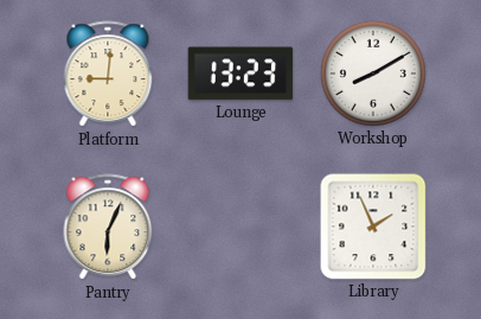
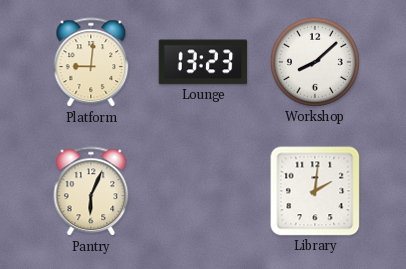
Workshop: 8:10 -> 8:08
Library: 1:56 -> 2:01
